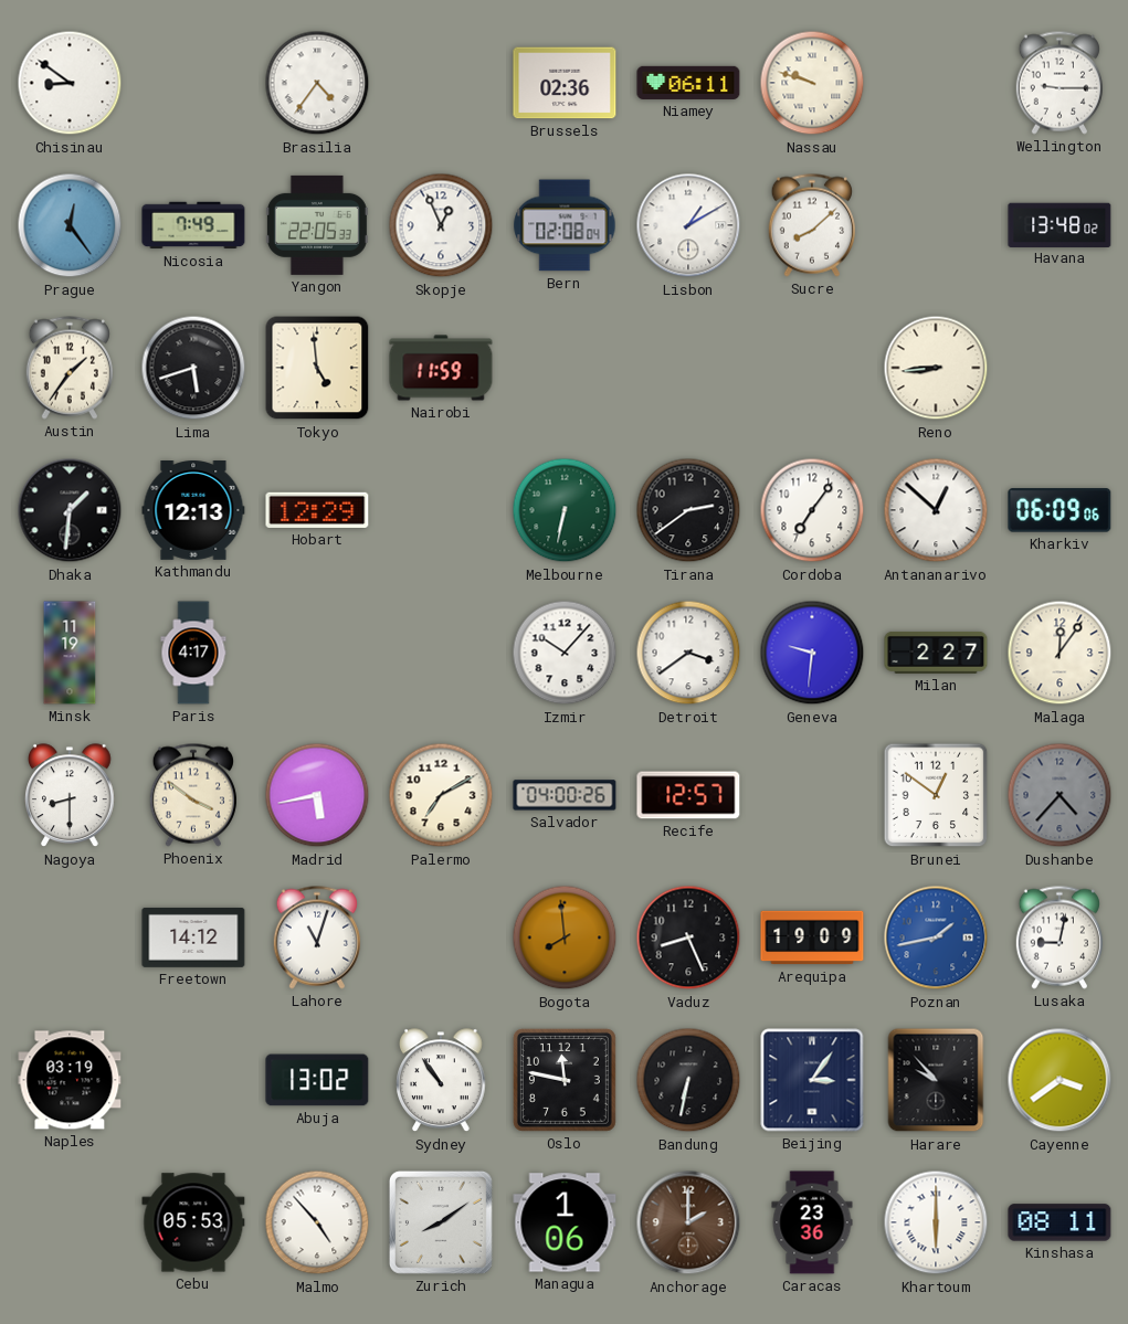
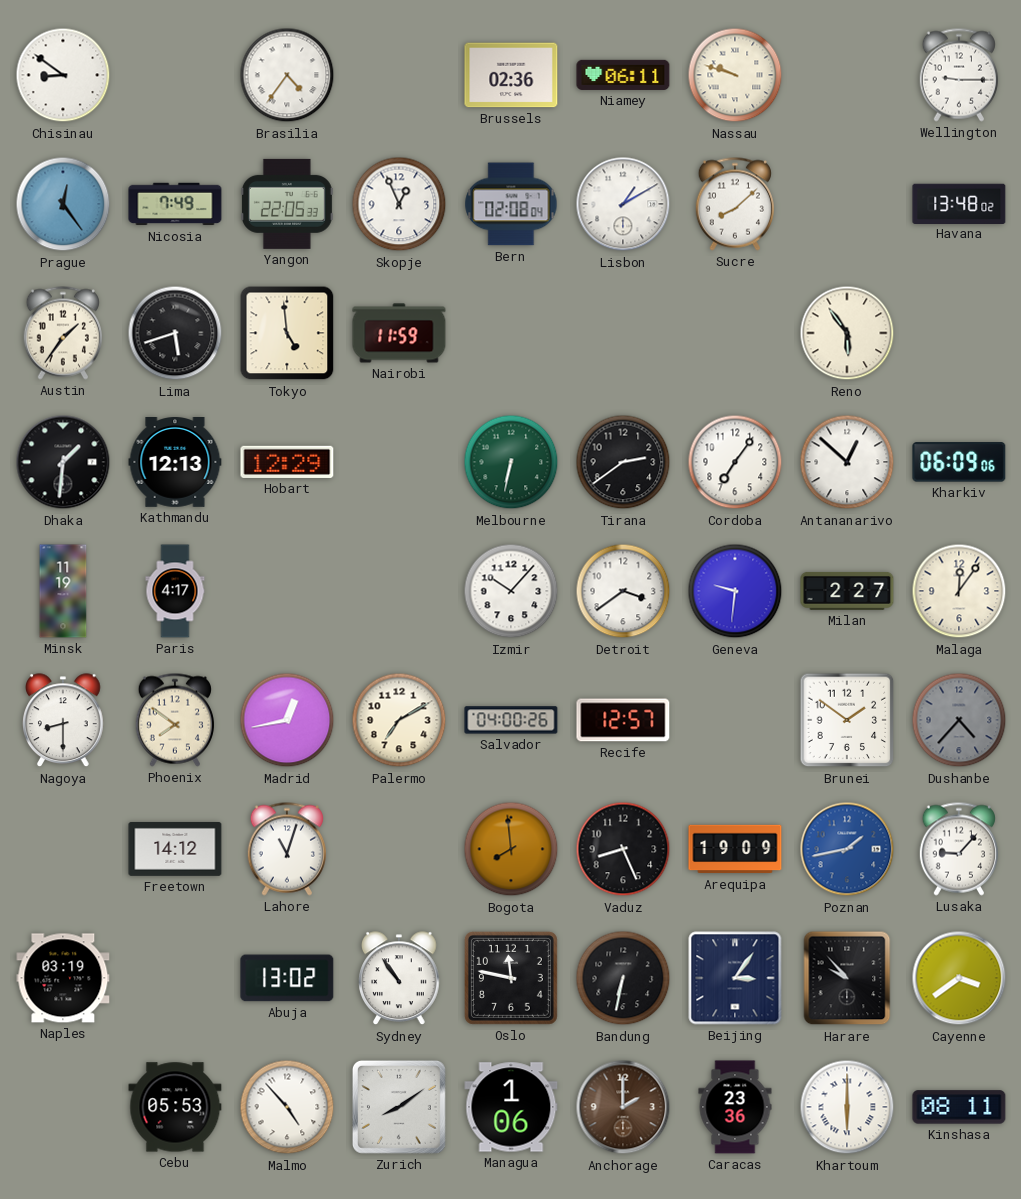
Reno: 8:44 -> 5:54
Phoenix: 3:51 -> 7:51
Madrid: 5:43 -> 12:43
Brunei: 12:51 -> 1:51
Lusaka: 9:02 -> 9:07
